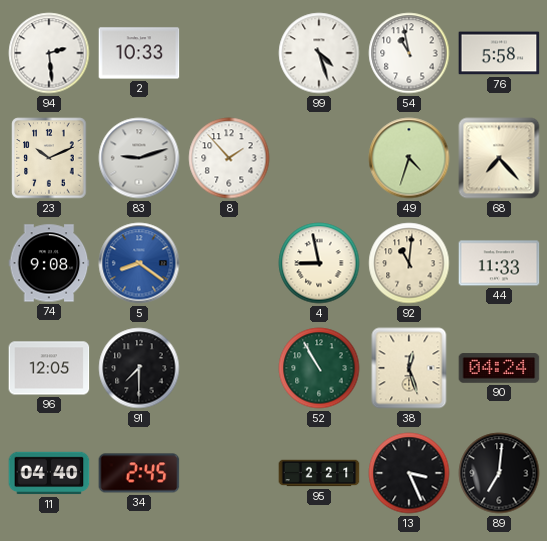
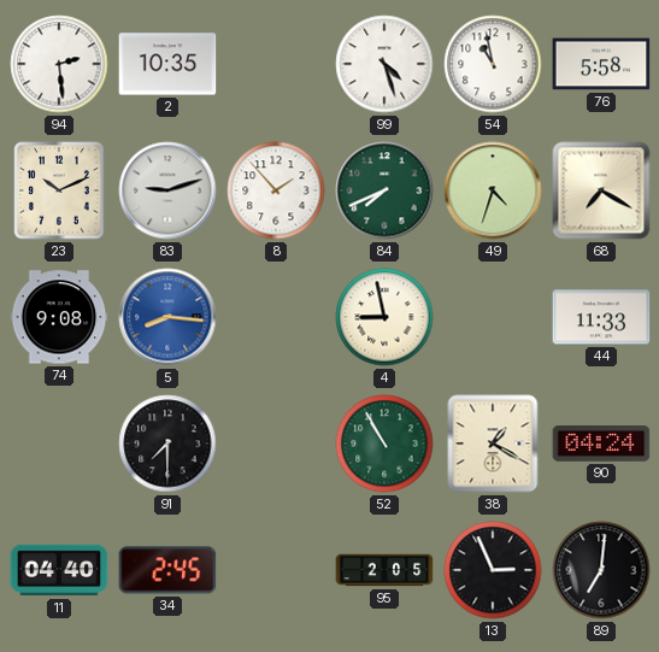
2: 10:33 -> 10:35
84: none -> 7:41
68: 7:23 -> 7:20
5: 8:21 -> 8:16
92: 11:01 -> none
96: 12:05 -> none
38: 12:27 -> 1:20
95: 2:21 -> 2:05
13: 3:26 -> 2:56
